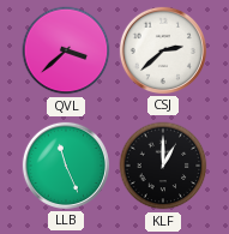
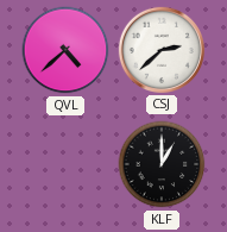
QVL: 3:38 -> 4:38
LLB: 11:26 -> none
